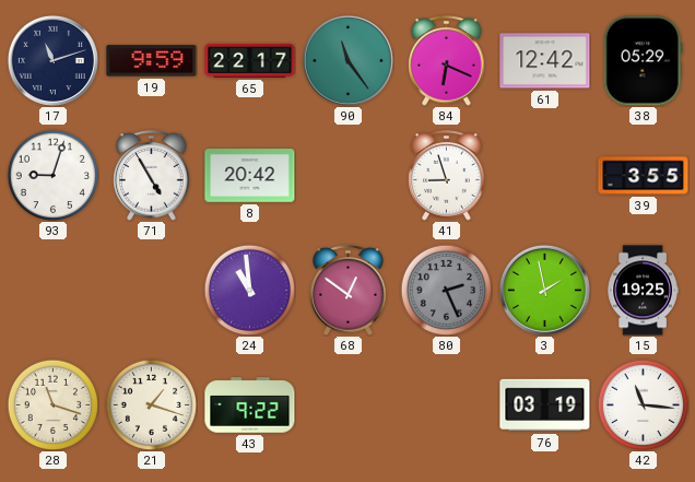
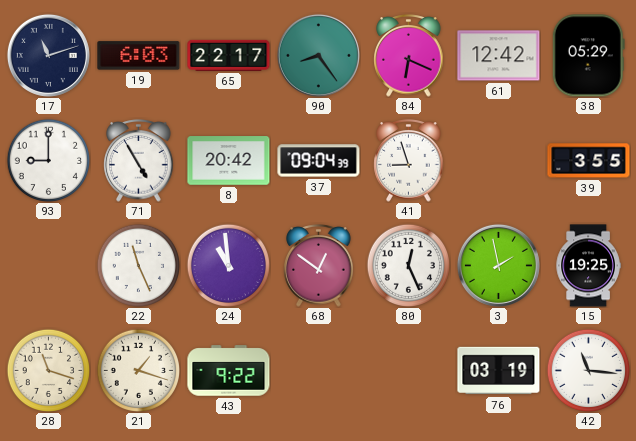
19: 9:59 -> 6:03
90: 11:24 -> 8:24
93: 9:03 -> 9:00
37: none -> 09:04
22: none -> 11:26
80: 2:26 -> 12:26
80 dial: grey -> white
